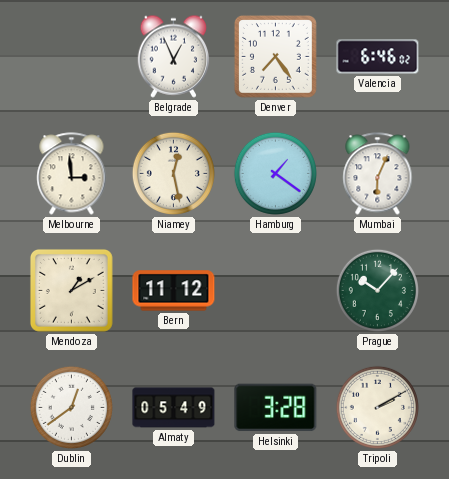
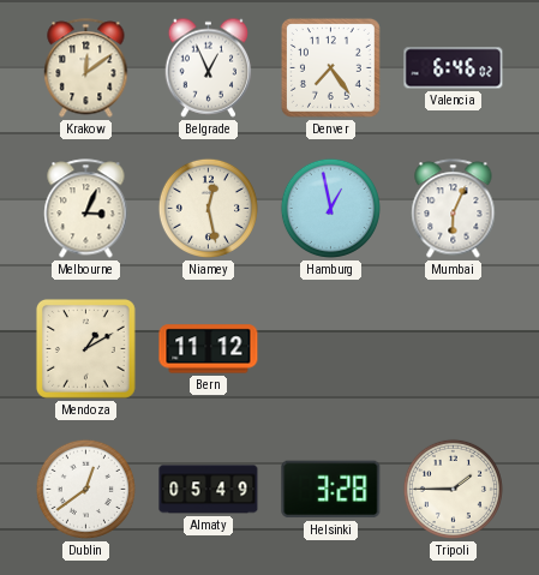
Krakow: none -> 12:09
Melbourne: 2:59 -> 3:04
Hamburg: 1:21 -> 12:58
Prague: 10:07 -> none
Tripoli: 2:10 -> 1:45
